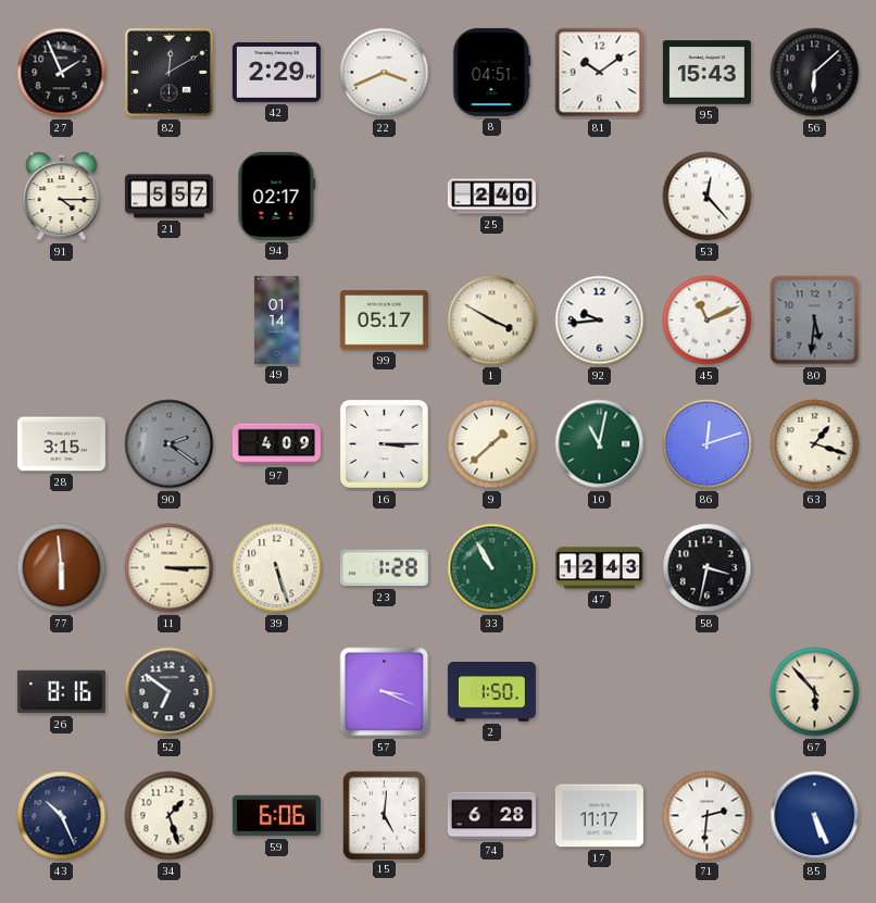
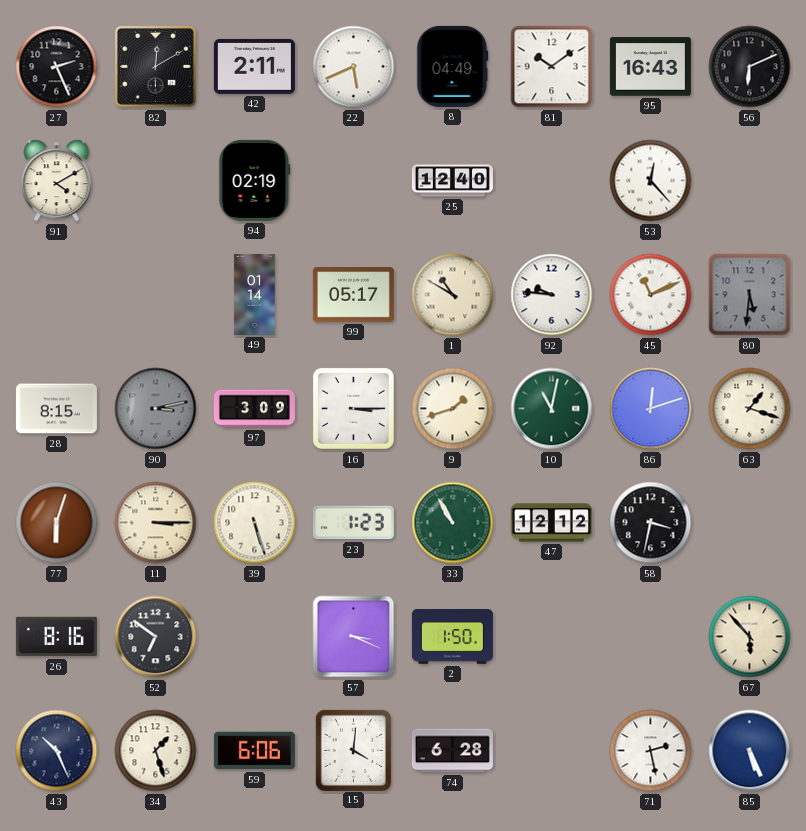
27: 1:56 -> 2:26
42: 2:29 -> 2:11
22: 3:41 -> 5:41
8: 04:51 -> 04:49
95: 15:43 -> 16:43
56: 6:08 -> 6:11
91: 4:15 -> 4:10
21: 5:57 -> none
94: 02:17 -> 02:19
25: 2:40 -> 12:40
1: 3:50 -> 10:50
92: 9:44 -> 9:46
28: 3:15 -> 8:15
90: 2:21 -> 3:13
97: 4:09 -> 3:09
9: 1:38 -> 1:42
77: 5:59 -> 6:03
23: 1:28 -> 1:23
47: 12:43 -> 12:12
15: 5:01 -> 4:01
17: 11:17 -> none
71: 2:31 -> 2:28
